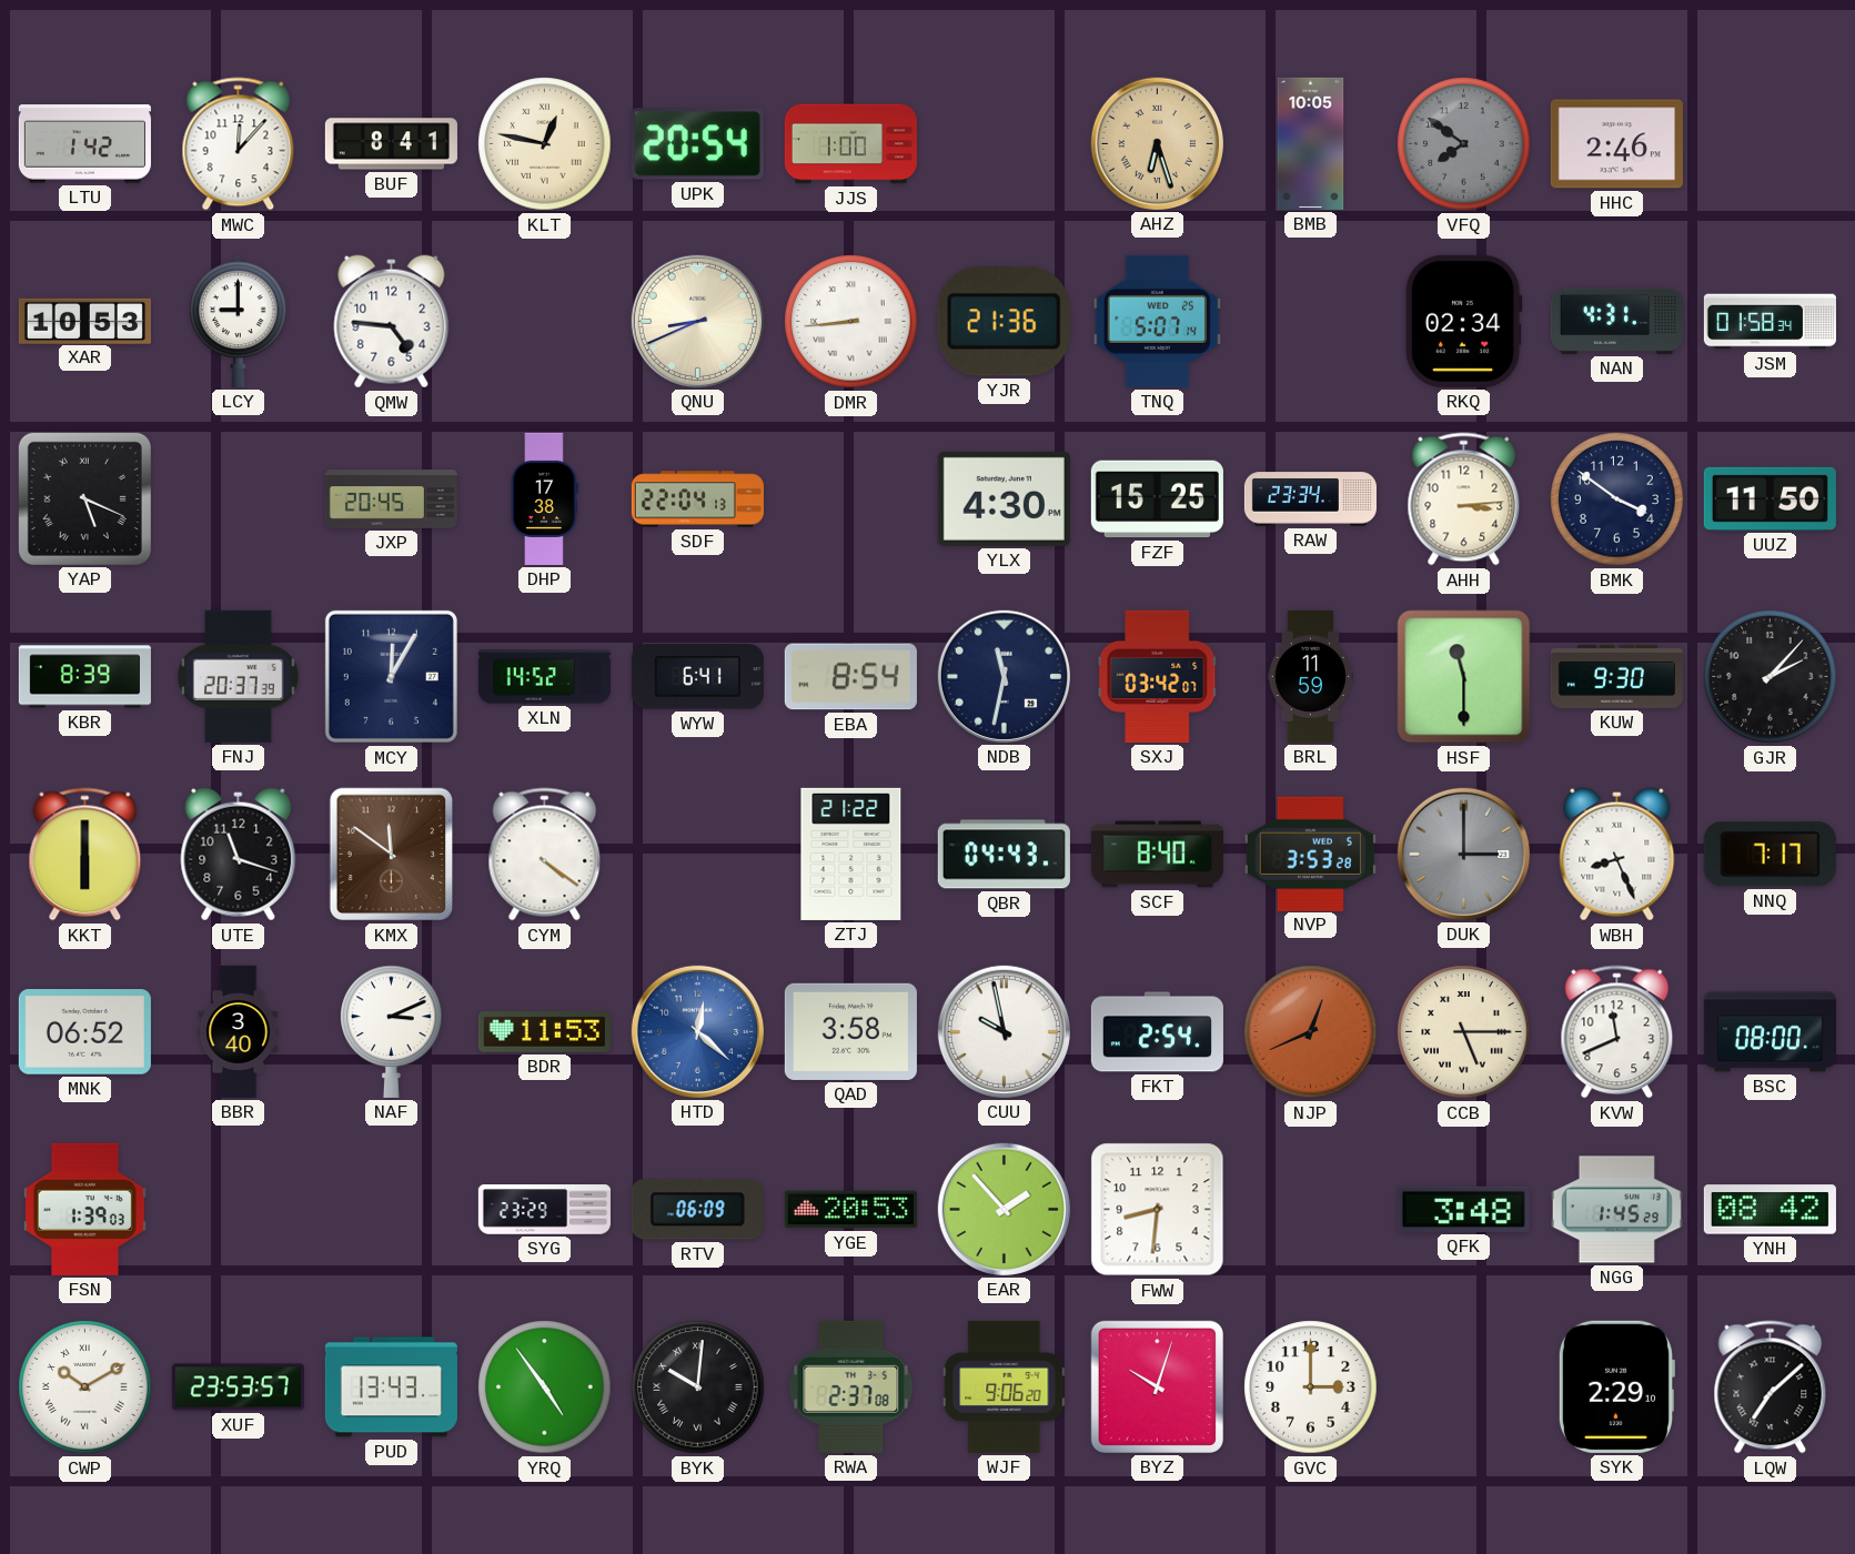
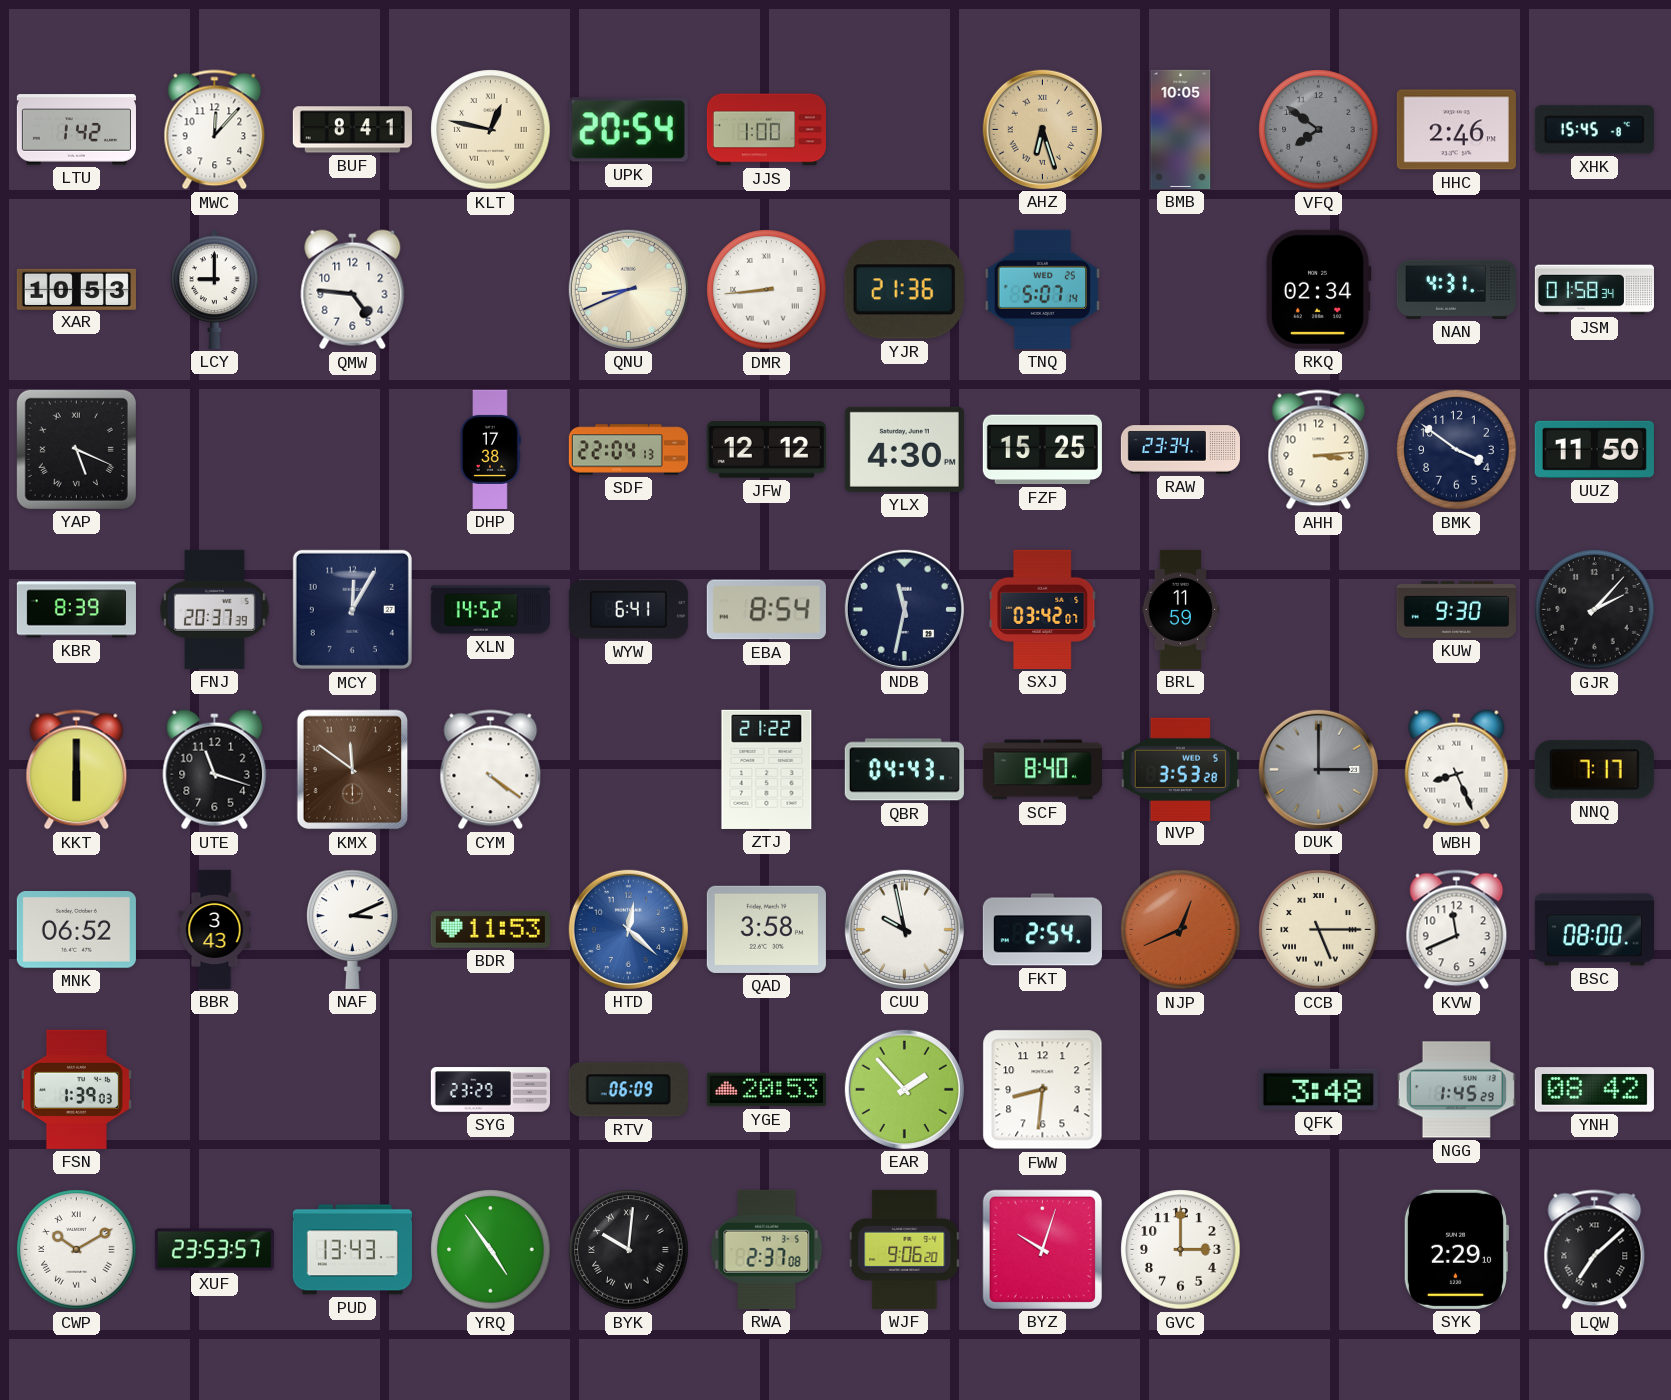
XHK: none -> 15:45
JXP: 20:45 -> none
JFW: none -> 12:12
HSF: 11:30 -> none
BBR: 3:40 -> 3:43
